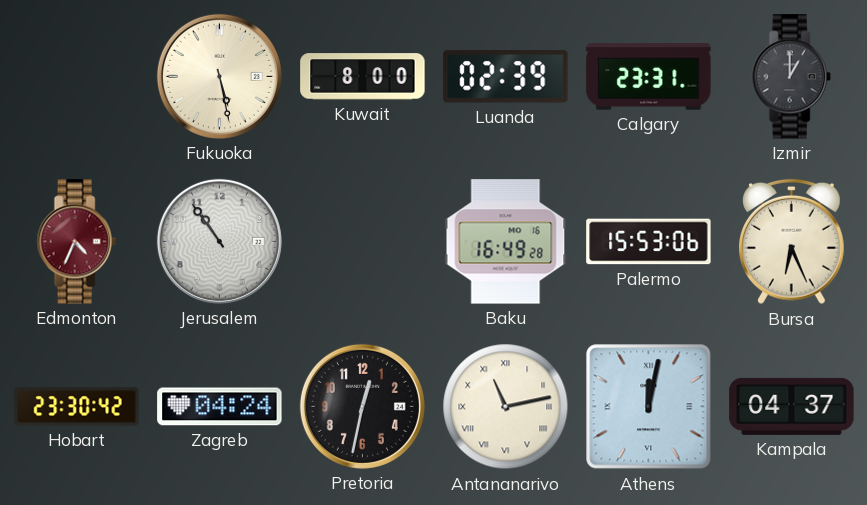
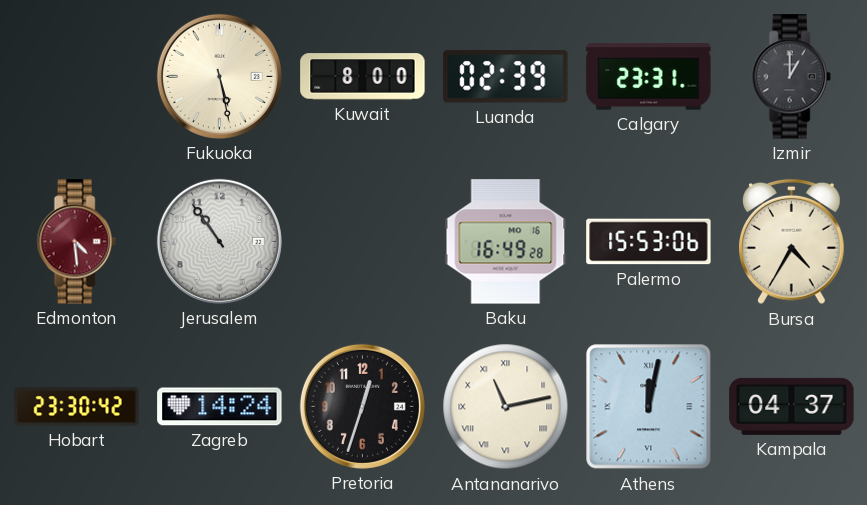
Edmonton: 4:34 -> 4:29
Bursa: 6:26 -> 4:35
Zagreb: 04:24 -> 14:24
Pretoria: 12:32 -> 12:33
